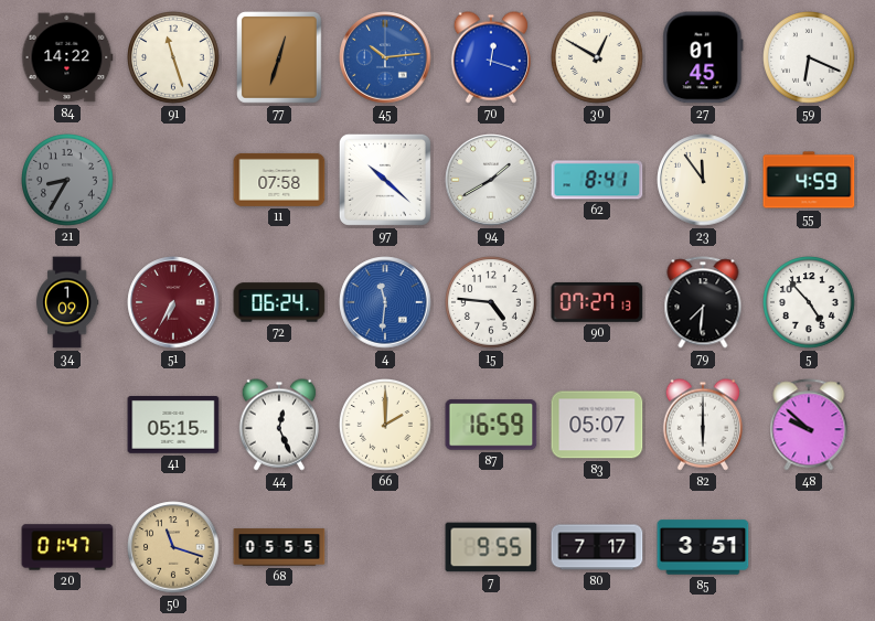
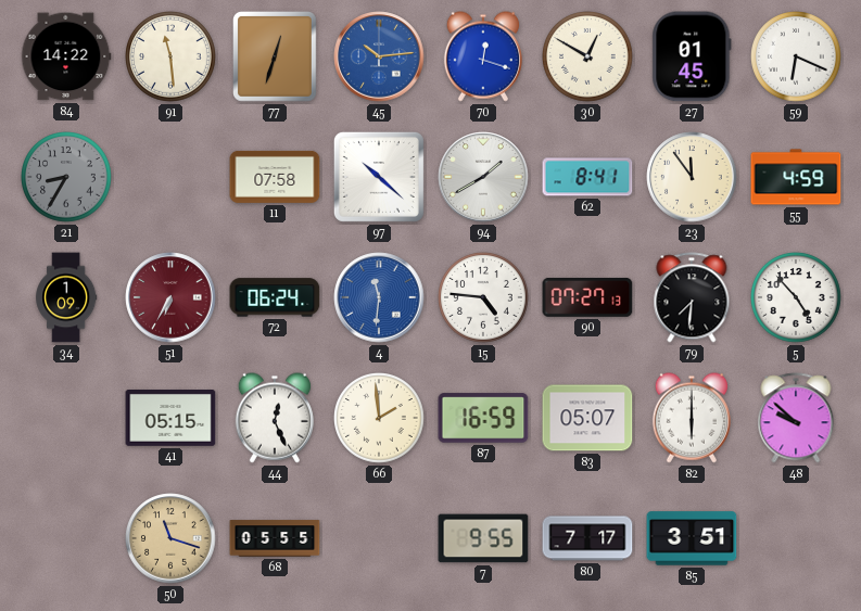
91: 11:27 -> 11:29
66: 2:00 -> 1:59
20: 01:47 -> none
